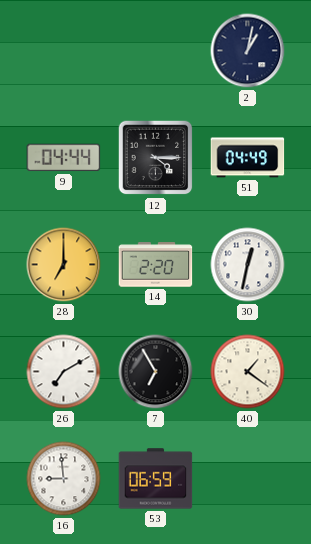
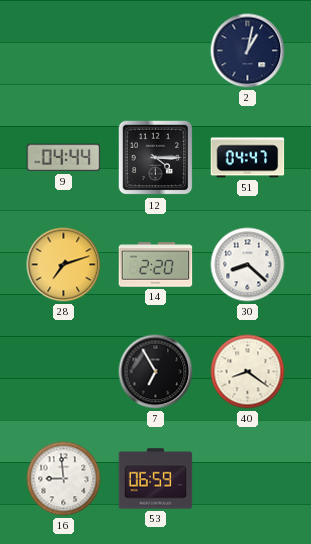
51: 04:49 -> 04:47
28: 7:00 -> 7:12
30: 12:32 -> 8:22
26: 7:10 -> none
40: 1:21 -> 8:21
